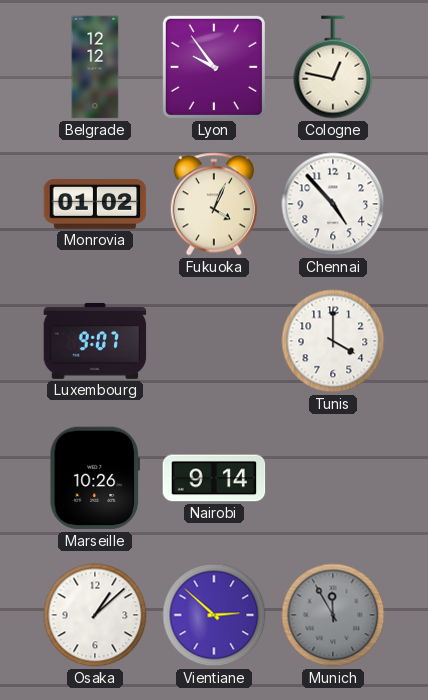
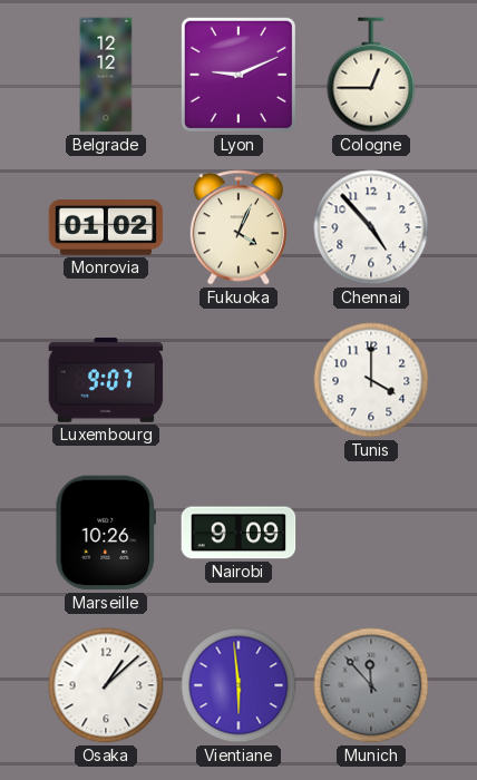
Lyon: 9:54 -> 9:11
Cologne: 12:47 -> 12:45
Nairobi: 9:14 -> 9:09
Vientiane: 2:52 -> 5:59
Munich: 11:55 -> 11:53
